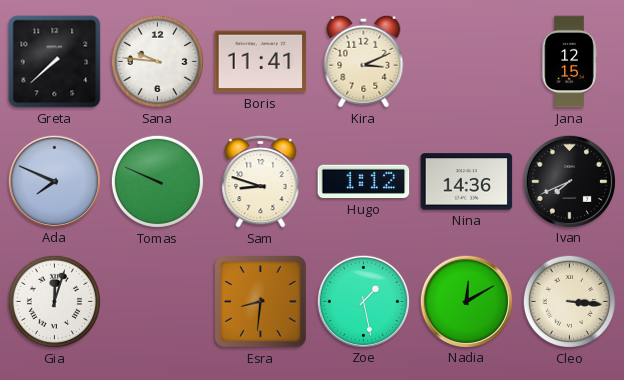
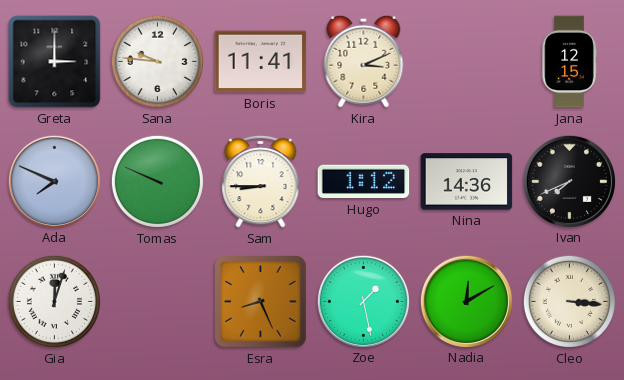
Greta: 7:38 -> 3:00
Sam: 8:48 -> 8:45
Esra: 8:31 -> 8:26
